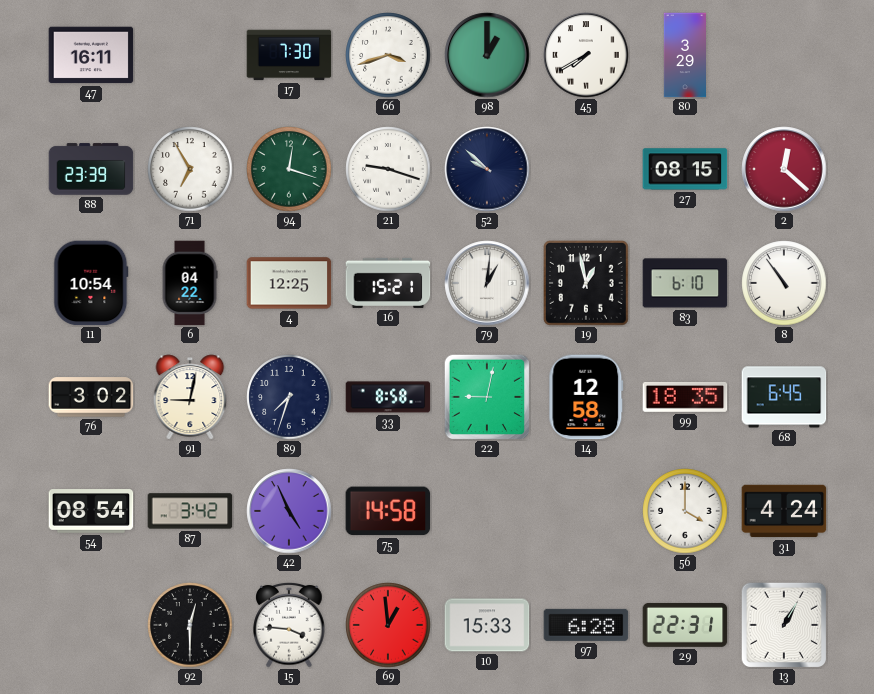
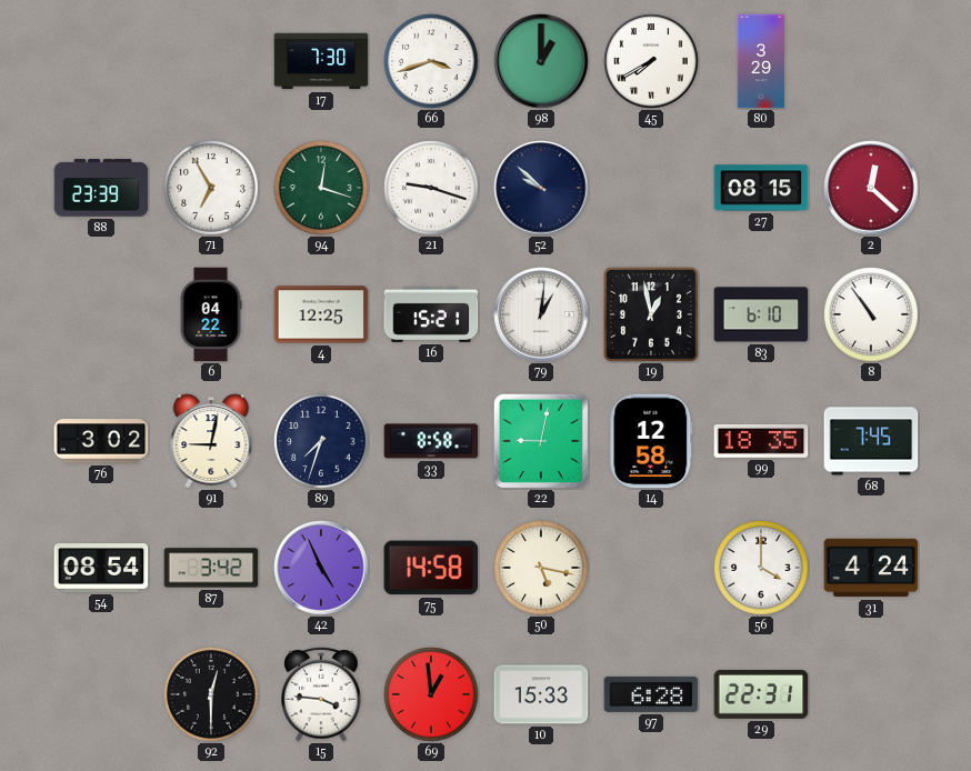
47: 16:11 -> none
11: 10:54 -> none
68: 6:45 -> 7:45
50: none -> 5:17
13: 1:05 -> none
